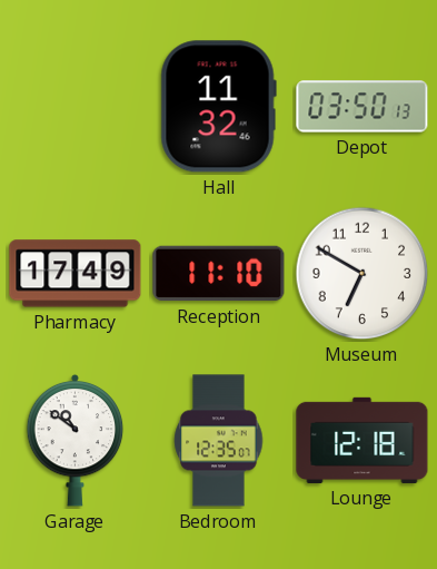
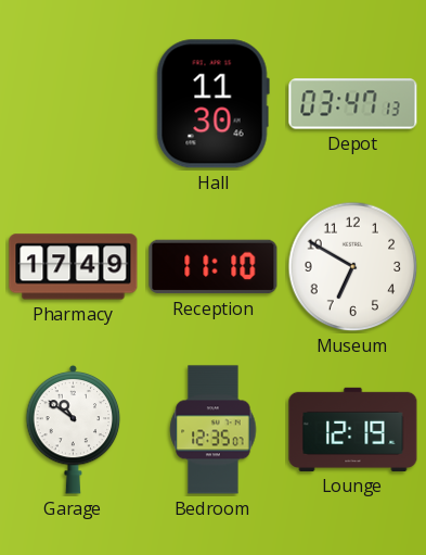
Hall: 11:32 -> 11:30
Depot: 03:50 -> 03:47
Lounge: 12:18 -> 12:19
